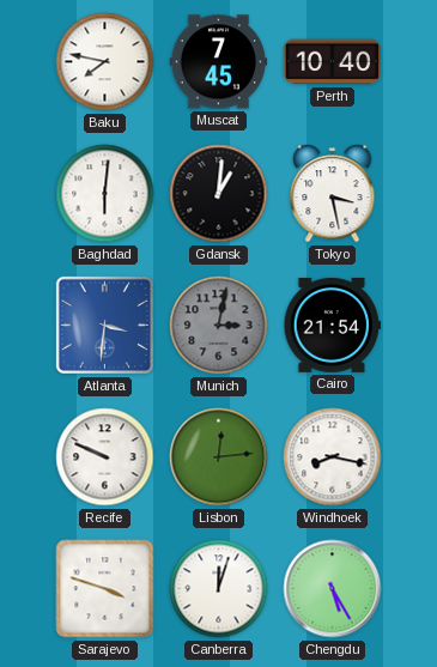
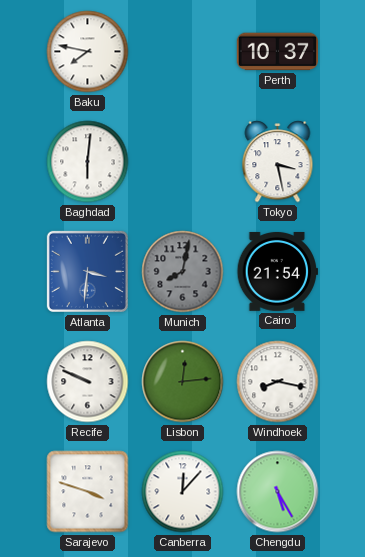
Muscat: 7:45 -> none
Perth: 10:40 -> 10:37
Gdansk: 1:01 -> none
Munich: 3:02 -> 8:02
Canberra: 12:03 -> 12:07
